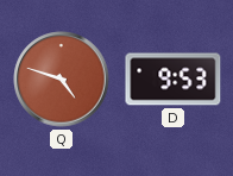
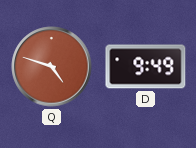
D: 9:53 -> 9:49
